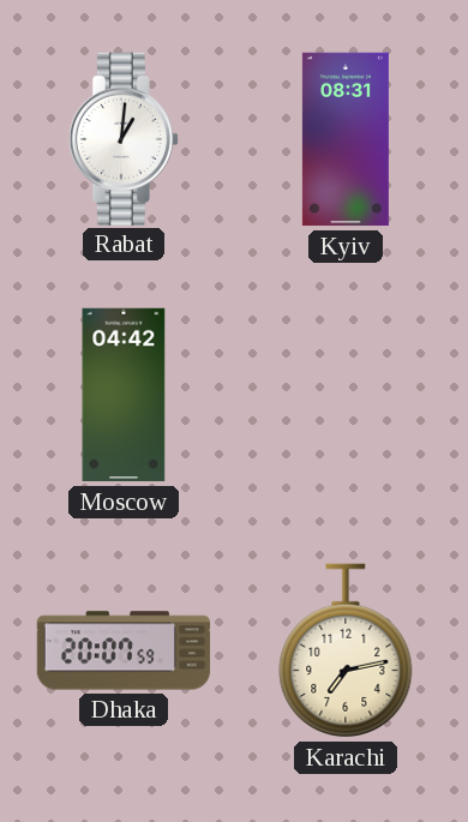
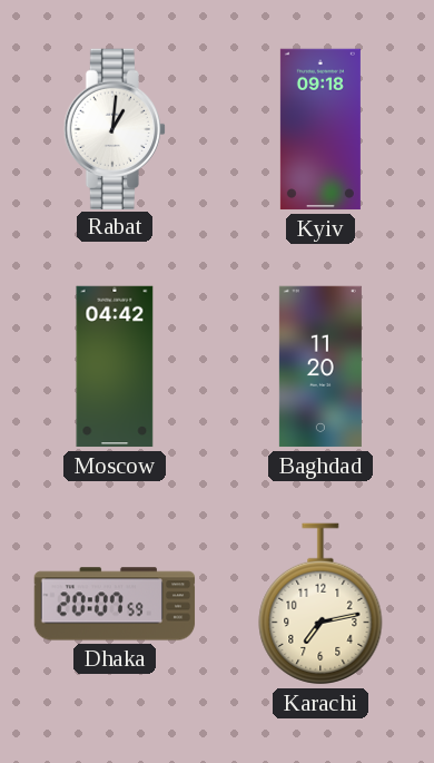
Kyiv: 08:31 -> 09:18
Baghdad: none -> 11:20
